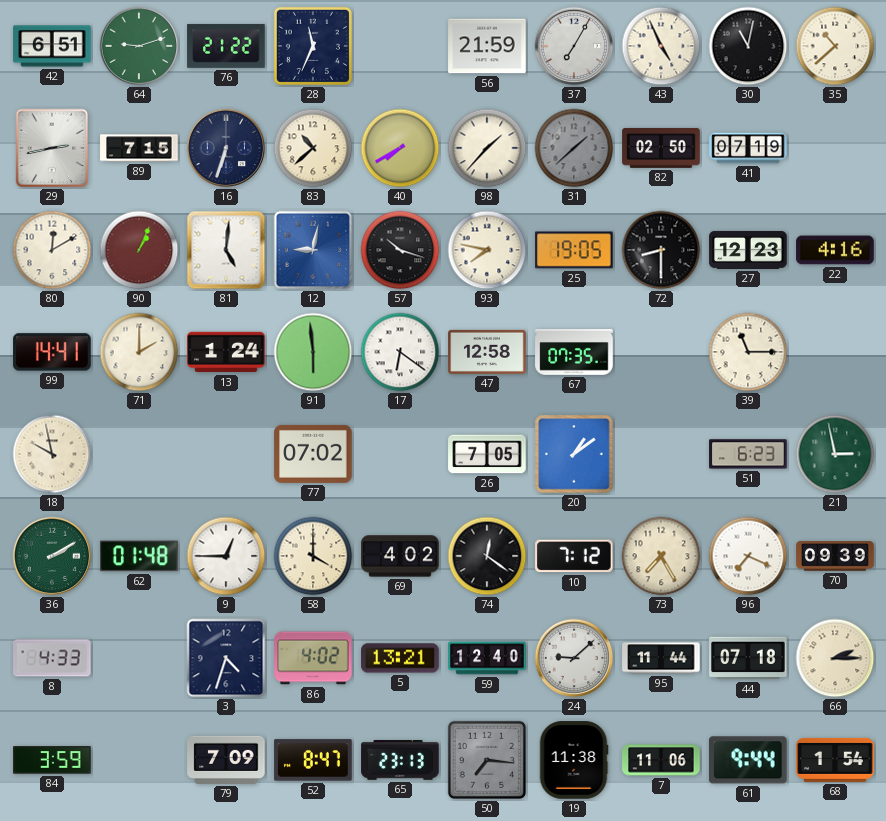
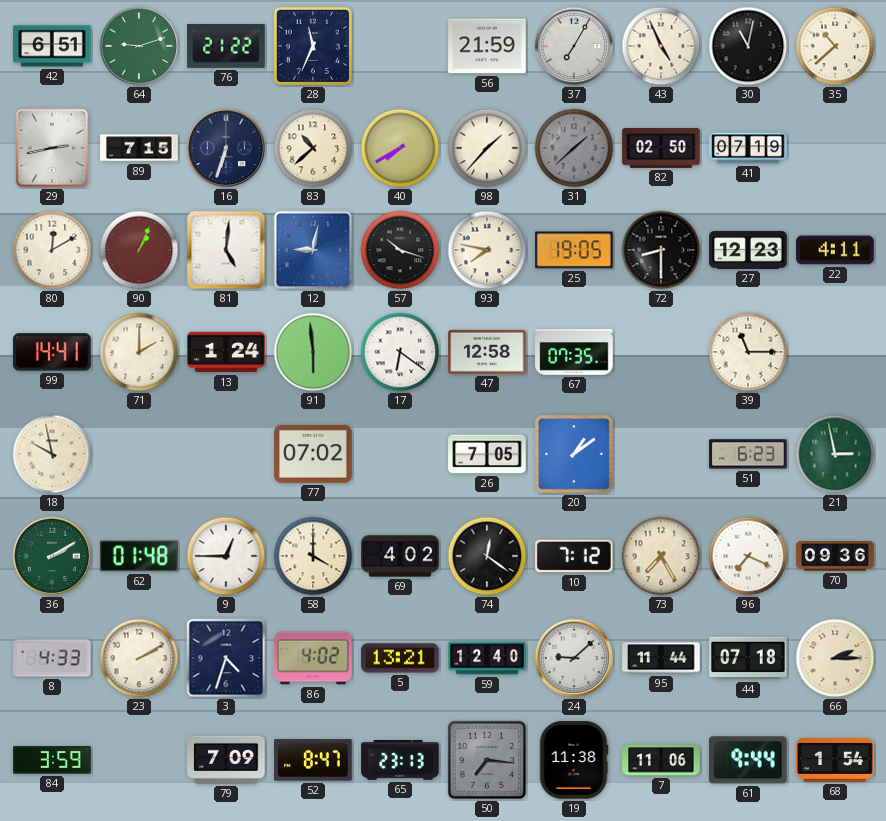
22: 4:16 -> 4:11
70: 09:39 -> 09:36
23: none -> 2:10
